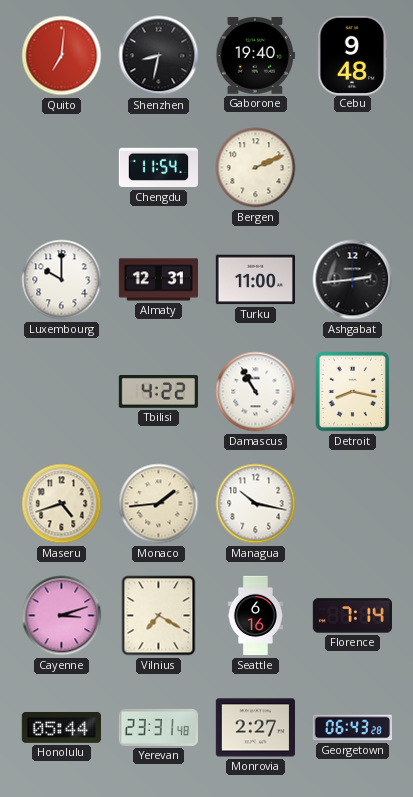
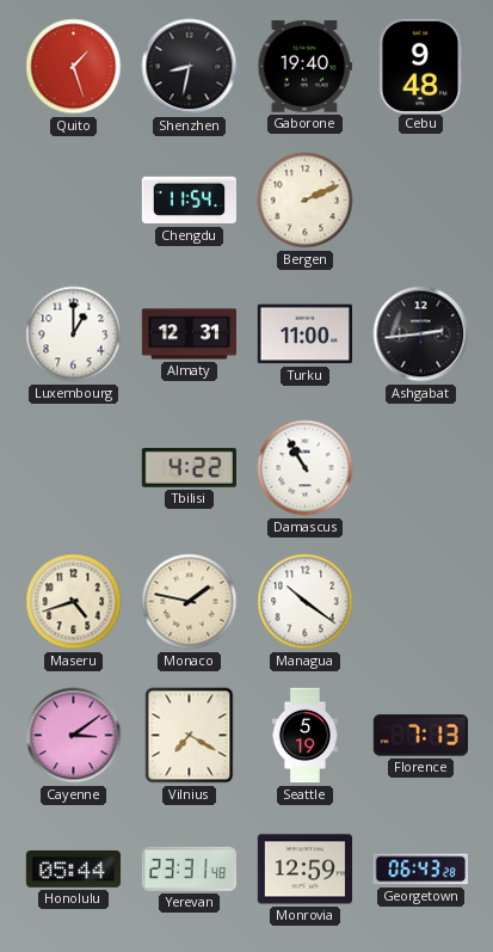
Quito: 7:01 -> 1:27
Luxembourg: 10:00 -> 1:00
Detroit: 8:17 -> none
Monaco: 1:44 -> 1:47
Managua: 10:17 -> 10:21
Cayenne: 3:12 -> 3:09
Seattle: 6:16 -> 5:19
Florence: 7:14 -> 7:13
Monrovia: 2:27 -> 12:59
